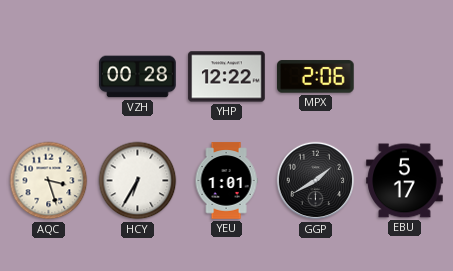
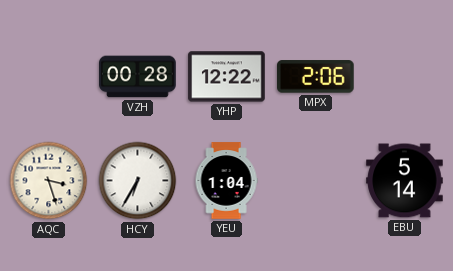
YEU: 1:01 -> 1:04
GGP: 1:40 -> none
EBU: 5:17 -> 5:14
